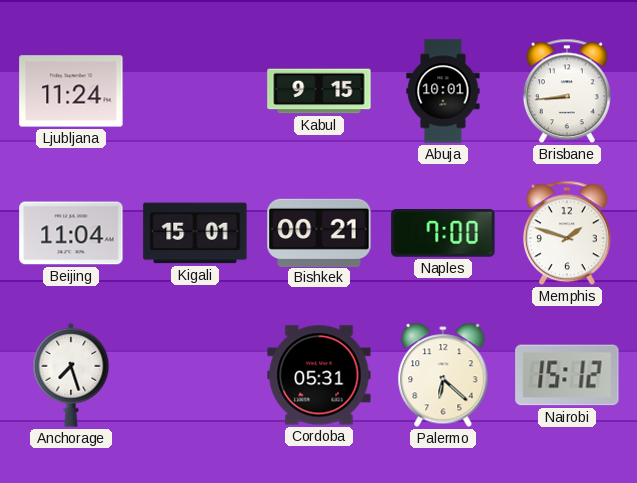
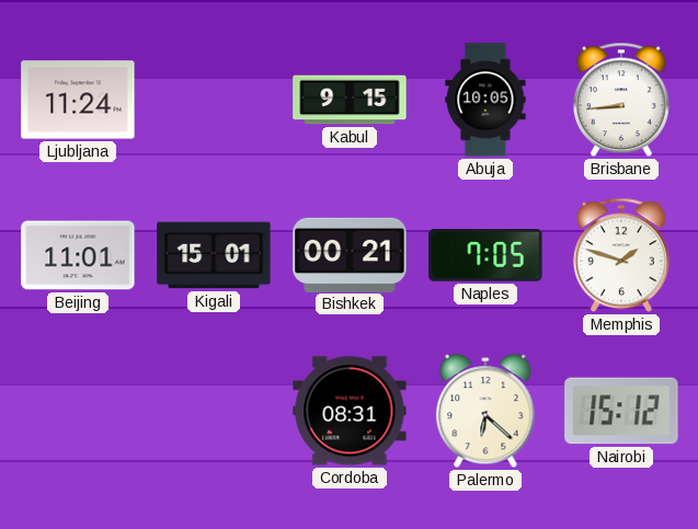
Abuja: 10:01 -> 10:05
Beijing: 11:04 -> 11:01
Naples: 7:00 -> 7:05
Anchorage: 7:27 -> none
Cordoba: 05:31 -> 08:31
